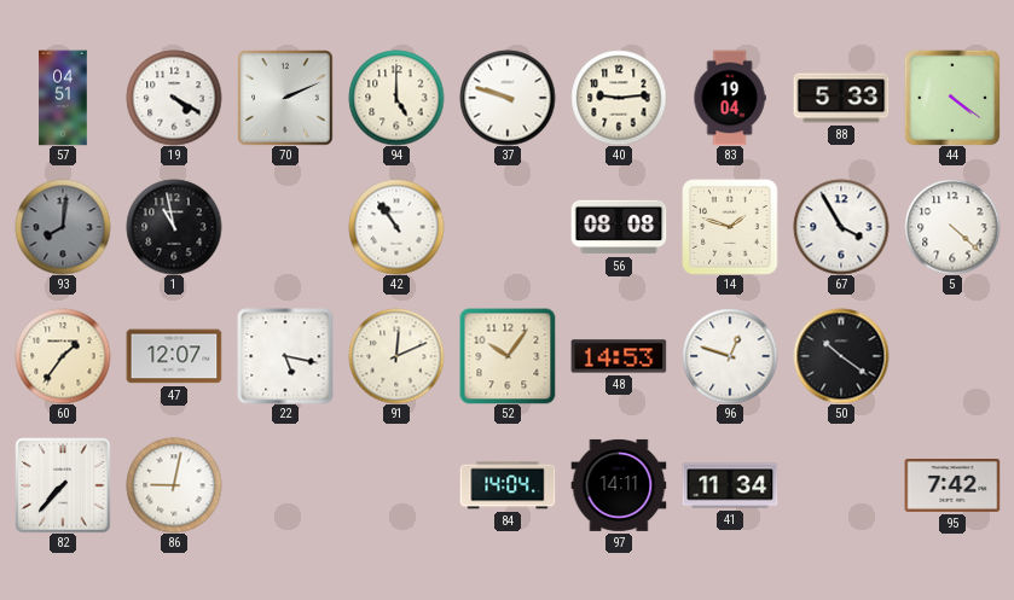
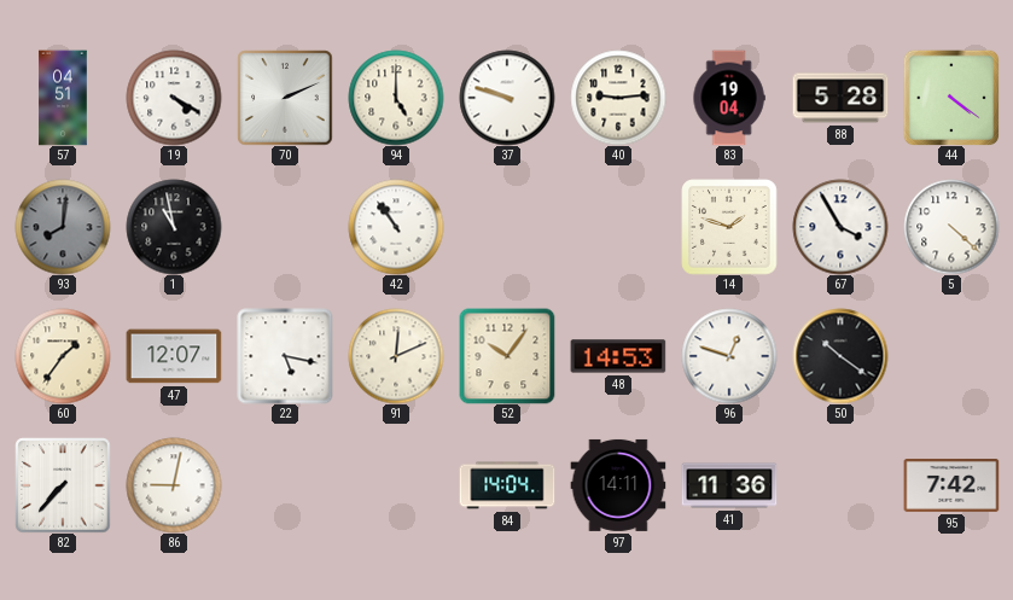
88: 5:33 -> 5:28
56: 08:08 -> none
41: 11:34 -> 11:36
